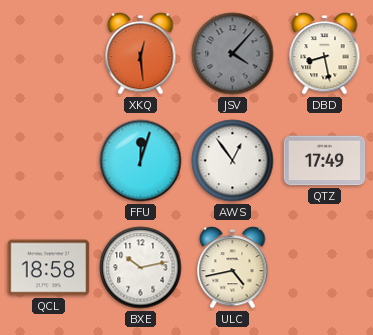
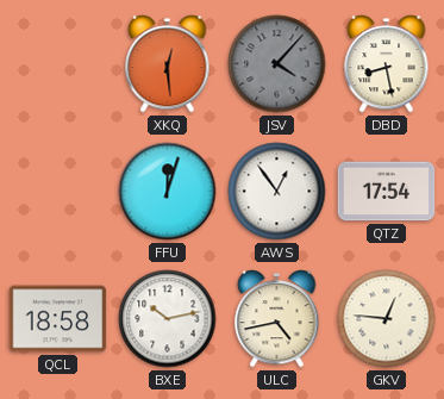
QTZ: 17:49 -> 17:54
GKV: none -> 12:46
